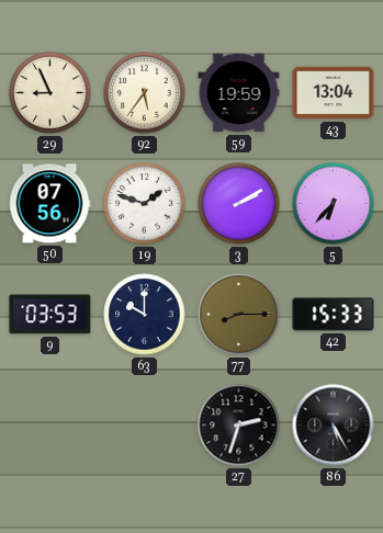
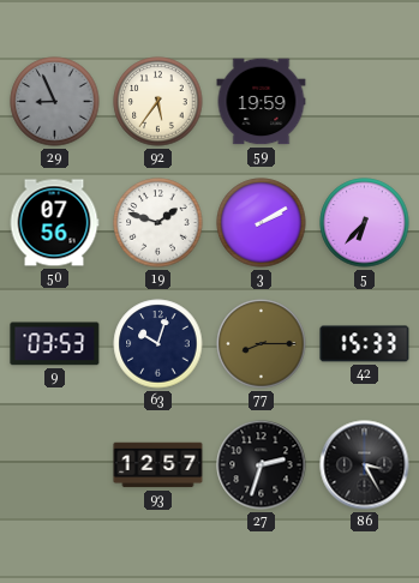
29 dial: cream -> grey
43: 13:04 -> none
63: 10:00 -> 10:03
93: none -> 12:57
86: 5:25 -> 3:25
